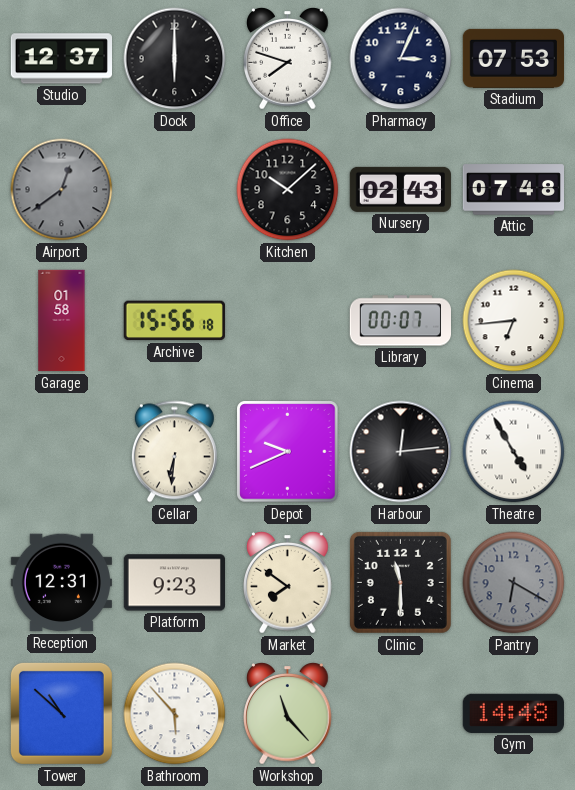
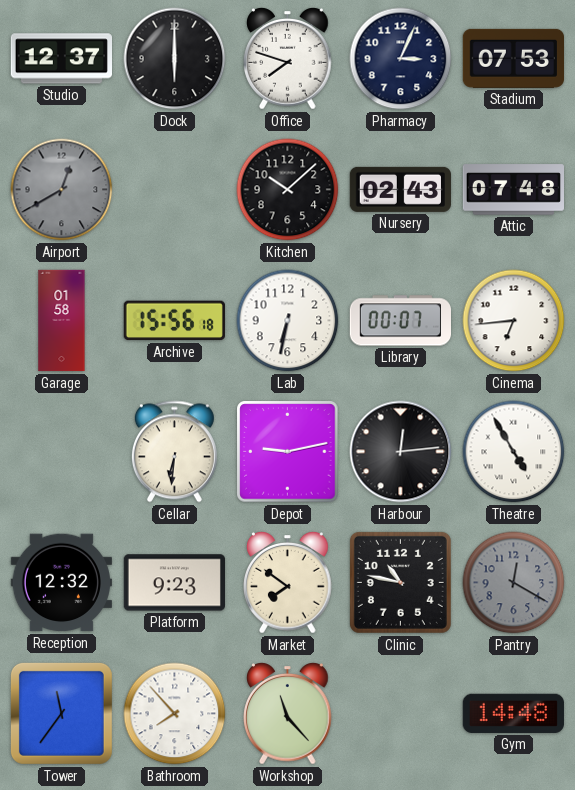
Airport: 12:39 -> 12:40
Lab: none -> 6:32
Depot: 9:41 -> 9:13
Reception: 12:31 -> 12:32
Clinic: 11:30 -> 10:47
Pantry: 6:20 -> 12:20
Tower: 10:52 -> 11:36
Bathroom: 5:53 -> 7:53
